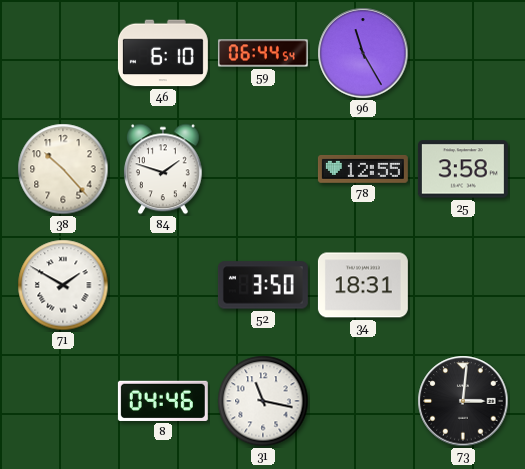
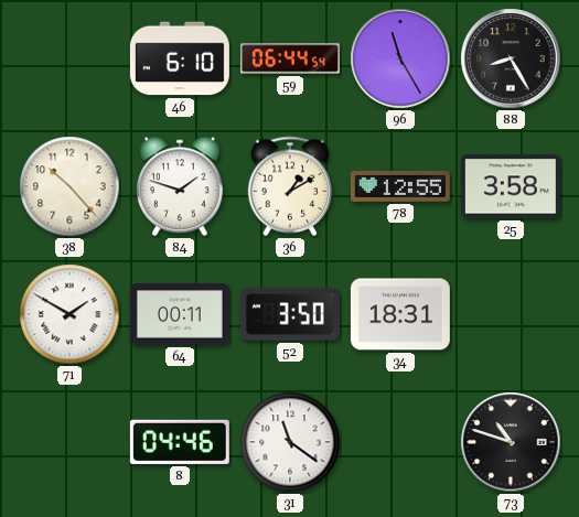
88: none -> 8:25
36: none -> 1:10
64: none -> 00:11
31: 11:17 -> 11:21
73: 3:01 -> 10:48
